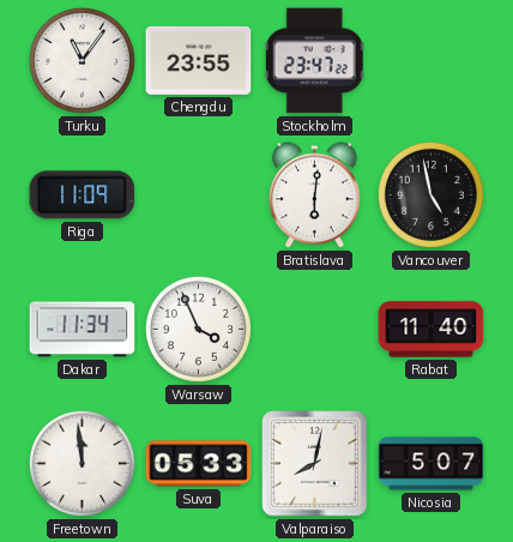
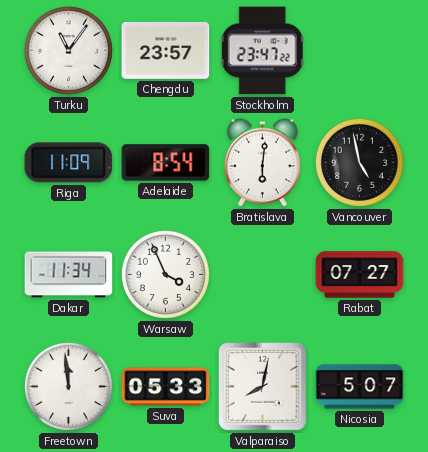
Chengdu: 23:55 -> 23:57
Adelaide: none -> 8:54
Rabat: 11:40 -> 07:27
